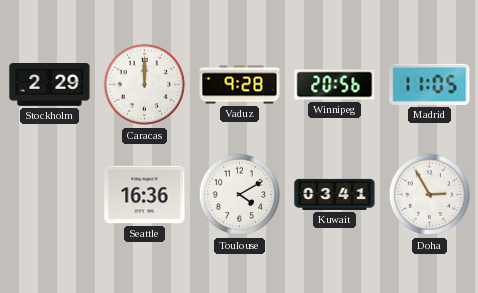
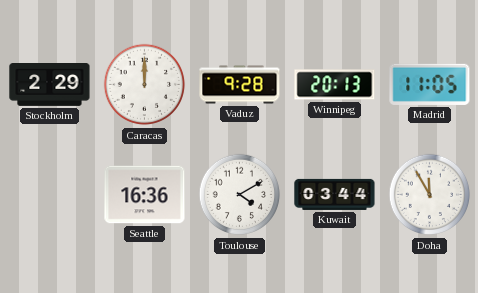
Winnipeg: 20:56 -> 20:13
Kuwait: 03:41 -> 03:44
Doha: 2:55 -> 11:55
